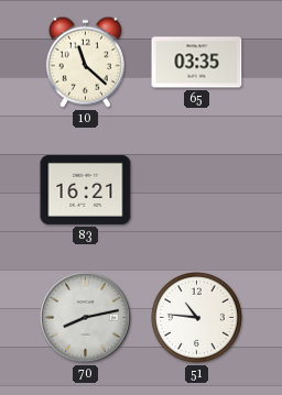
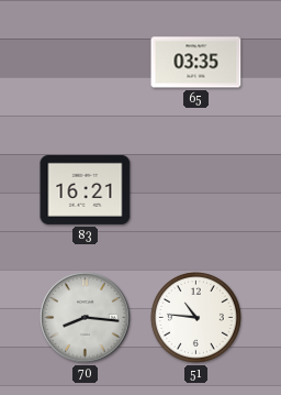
10: 11:22 -> none
70: 8:13 -> 8:16
